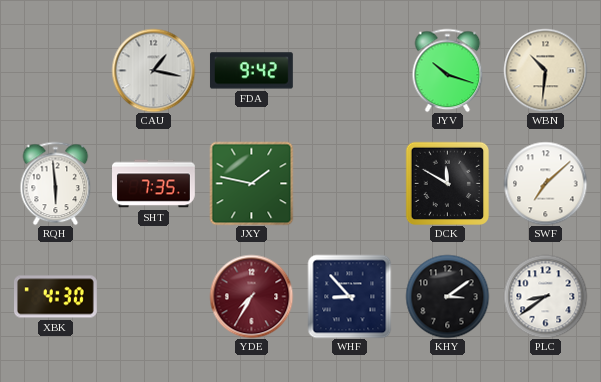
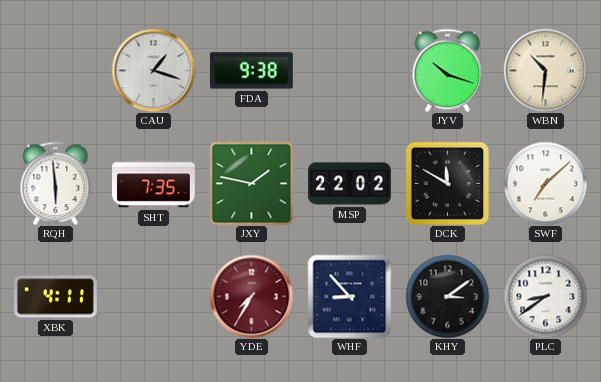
CAU: 1:17 -> 1:18
FDA: 9:42 -> 9:38
MSP: none -> 22:02
XBK: 4:30 -> 4:11
